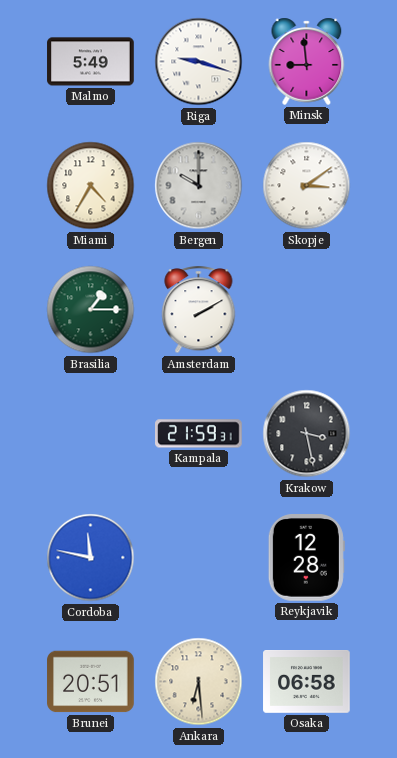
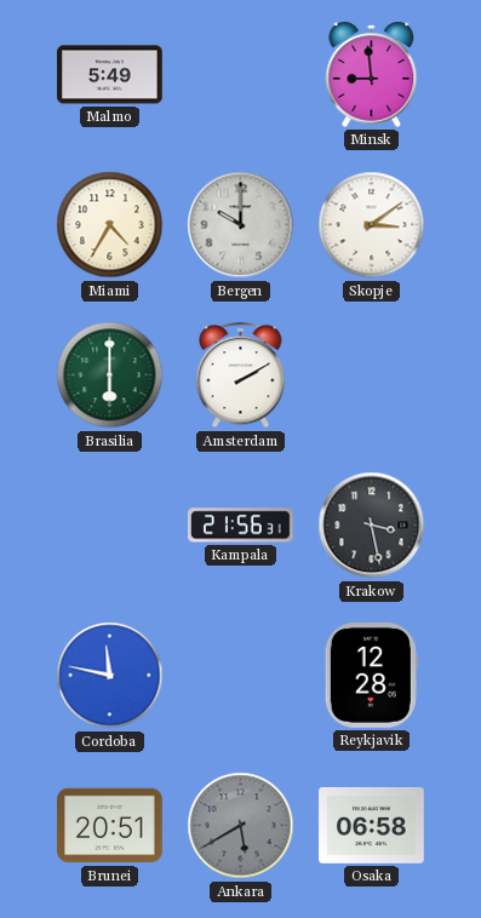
Riga: 9:18 -> none
Brasilia: 1:15 -> 6:00
Kampala: 21:59 -> 21:56
Ankara: 6:29 -> 5:40
Ankara dial: cream -> grey
